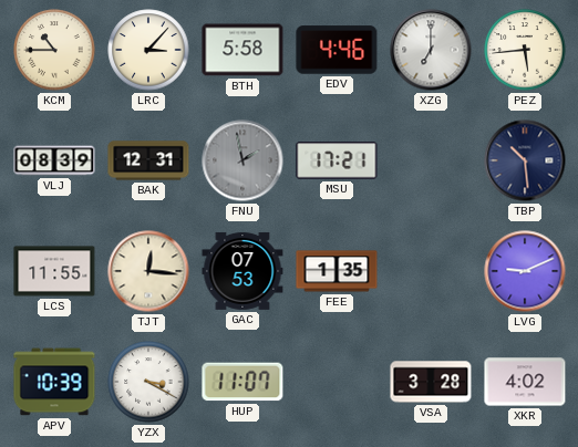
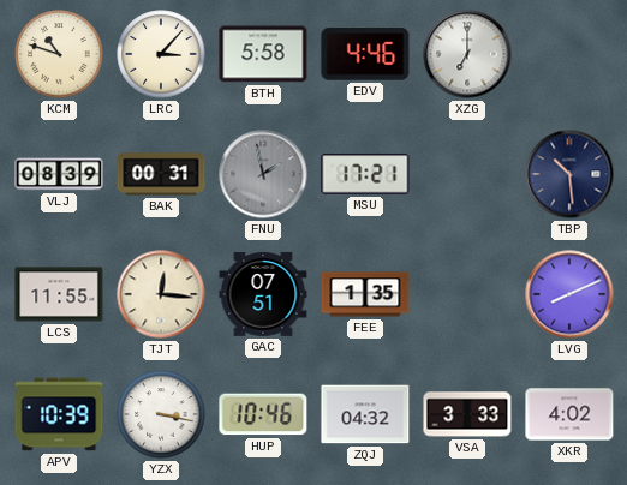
KCM: 10:45 -> 10:48
PEZ: 5:44 -> none
BAK: 12:31 -> 00:31
GAC: 07:53 -> 07:51
LVG: 9:11 -> 8:11
YZX: 3:20 -> 3:17
HUP: 11:07 -> 10:46
ZQJ: none -> 04:32
VSA: 3:28 -> 3:33
